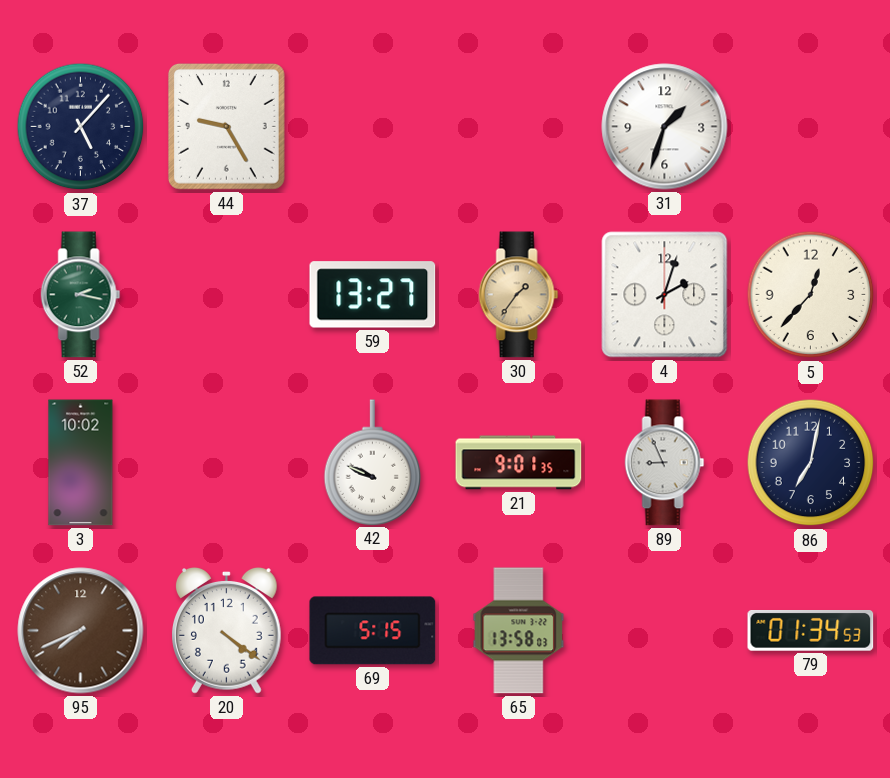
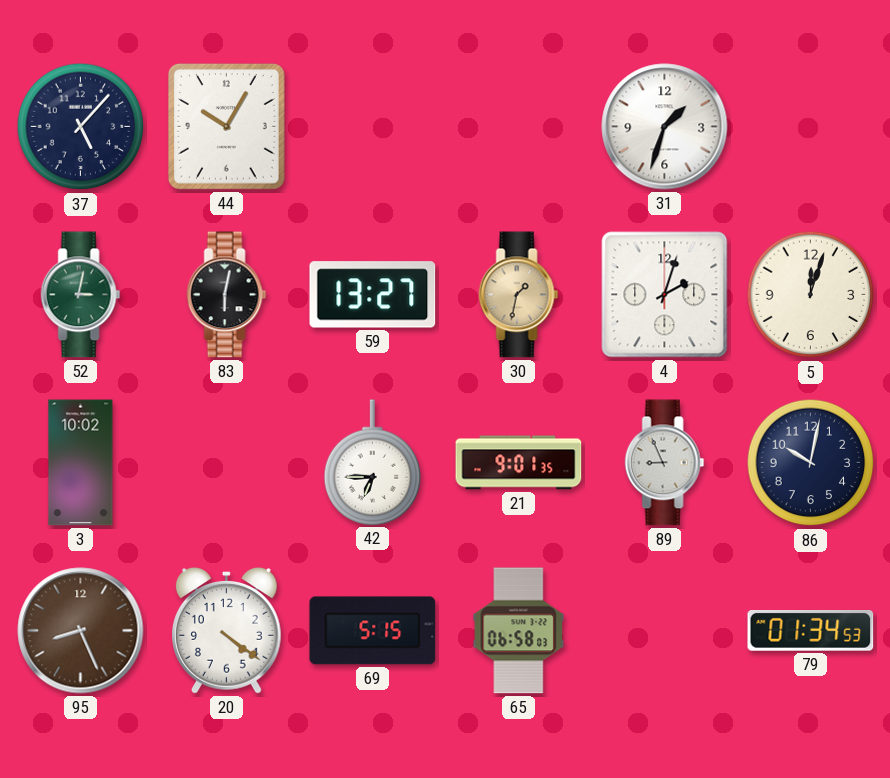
44: 9:25 -> 10:05
52: 2:17 -> 3:02
83: none -> 6:02
30: 1:36 -> 1:32
5: 12:37 -> 12:03
42: 9:49 -> 6:45
86: 7:02 -> 10:02
95: 7:41 -> 8:26
65: 13:58 -> 06:58
